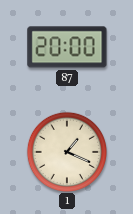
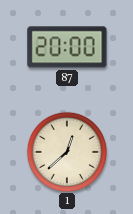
1: 1:19 -> 12:38
